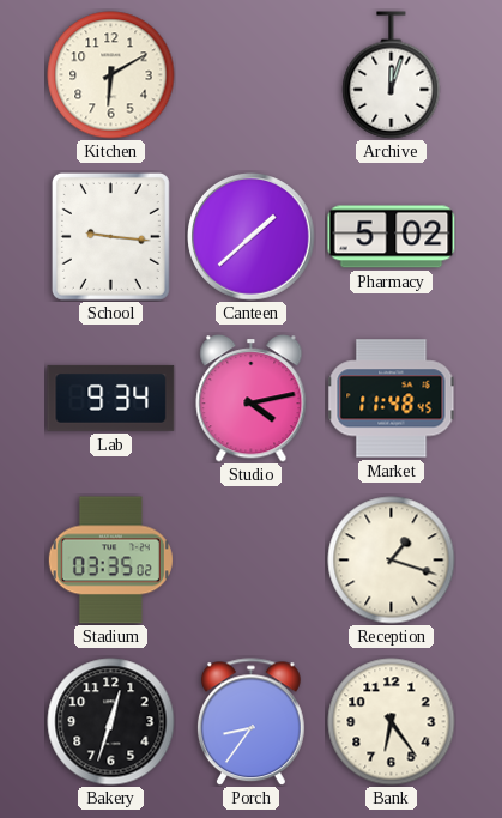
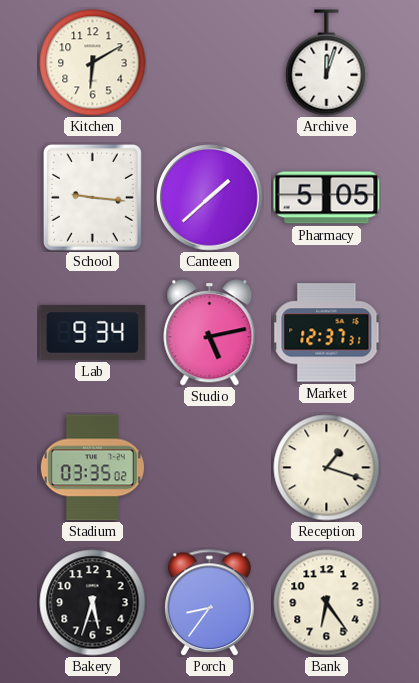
Pharmacy: 5:02 -> 5:05
Studio: 4:13 -> 5:13
Market: 11:48 -> 12:37
Bakery: 12:33 -> 5:33
